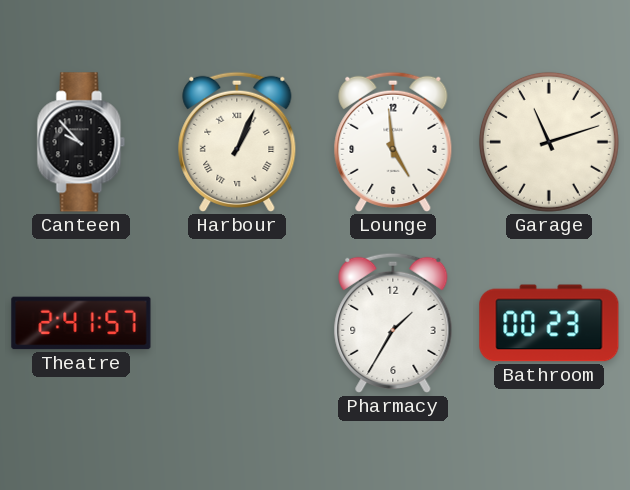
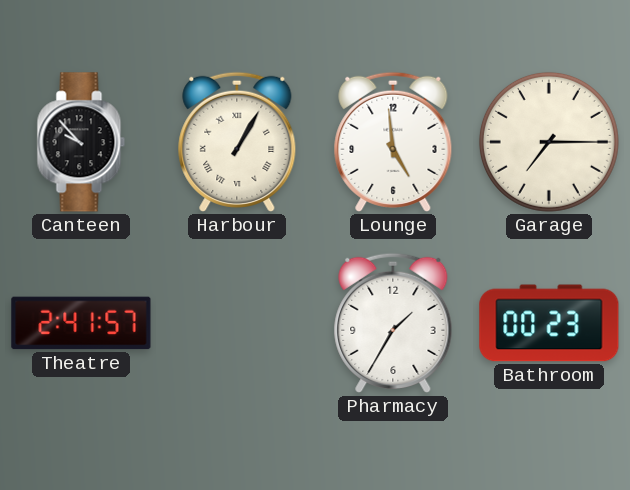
Harbour: 1:04 -> 1:05
Garage: 11:12 -> 7:15
